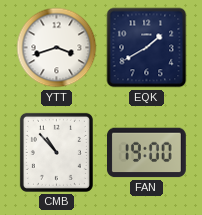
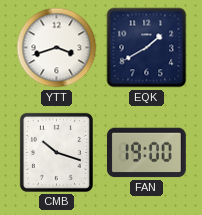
CMB: 10:53 -> 10:18
